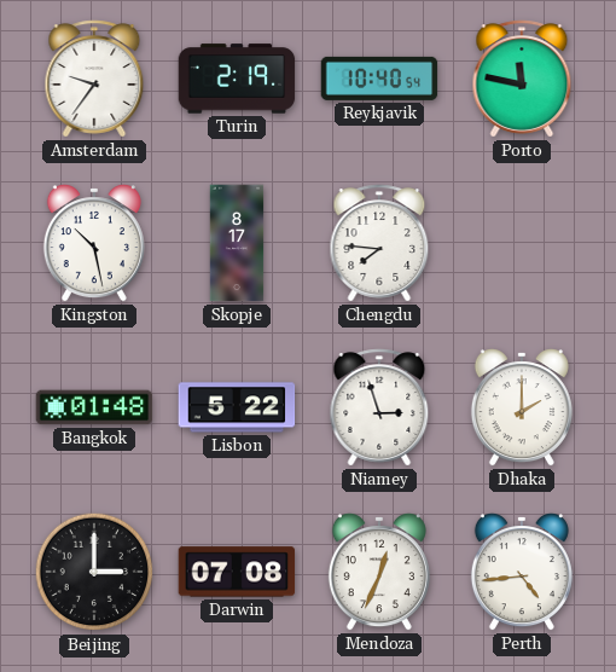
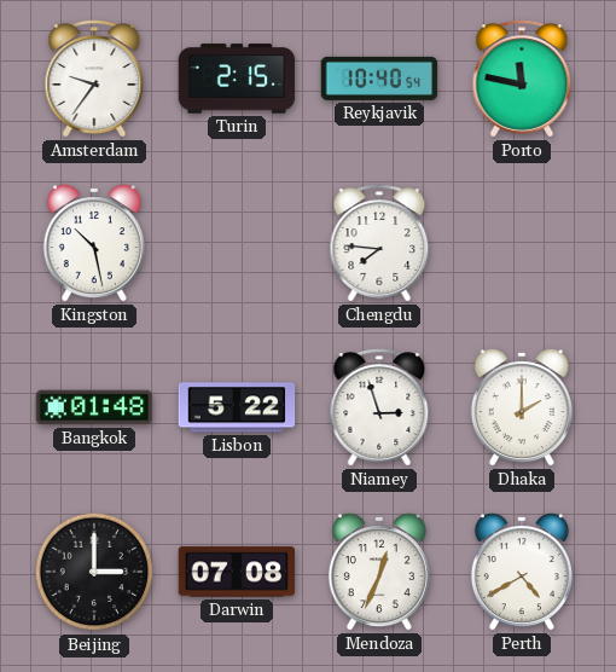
Turin: 2:19 -> 2:15
Skopje: 8:17 -> none
Perth: 4:44 -> 4:40
